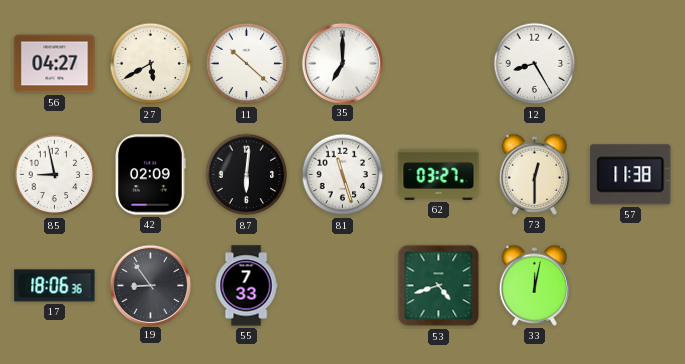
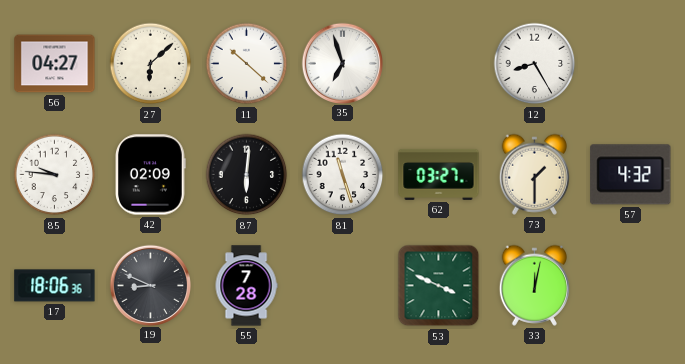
27: 5:40 -> 6:08
35: 7:00 -> 6:57
85: 8:58 -> 9:46
73: 12:30 -> 1:30
57: 11:38 -> 4:32
19: 8:54 -> 8:49
55: 7:33 -> 7:28
53: 4:42 -> 3:49
